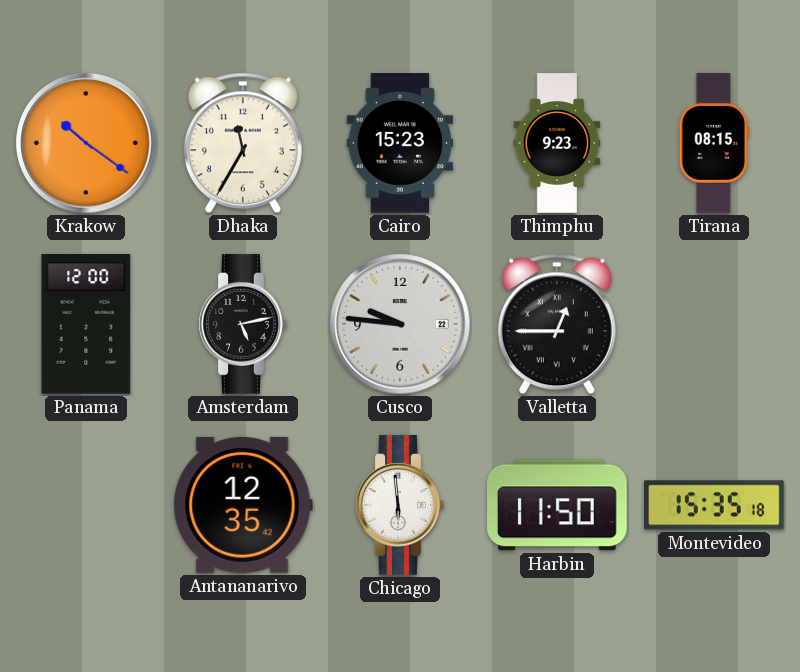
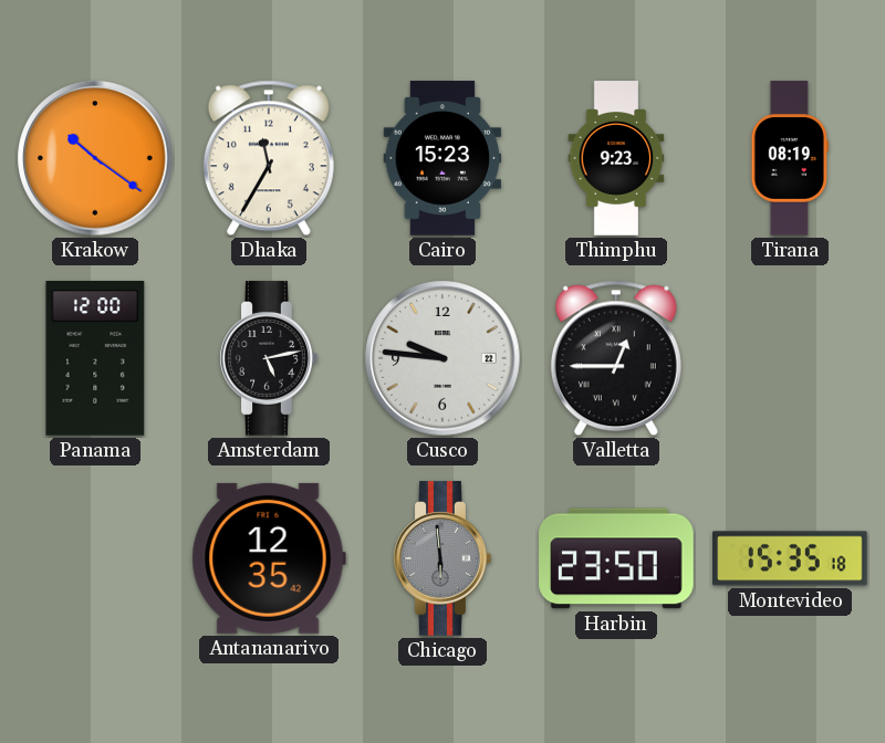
Tirana: 08:15 -> 08:19
Chicago dial: white -> grey
Harbin: 11:50 -> 23:50
